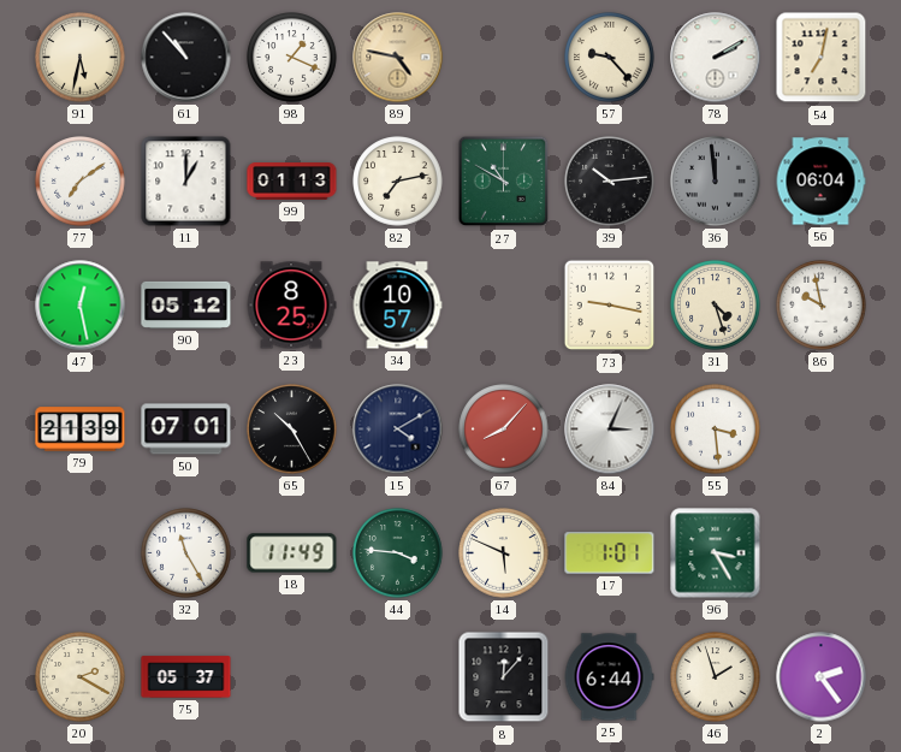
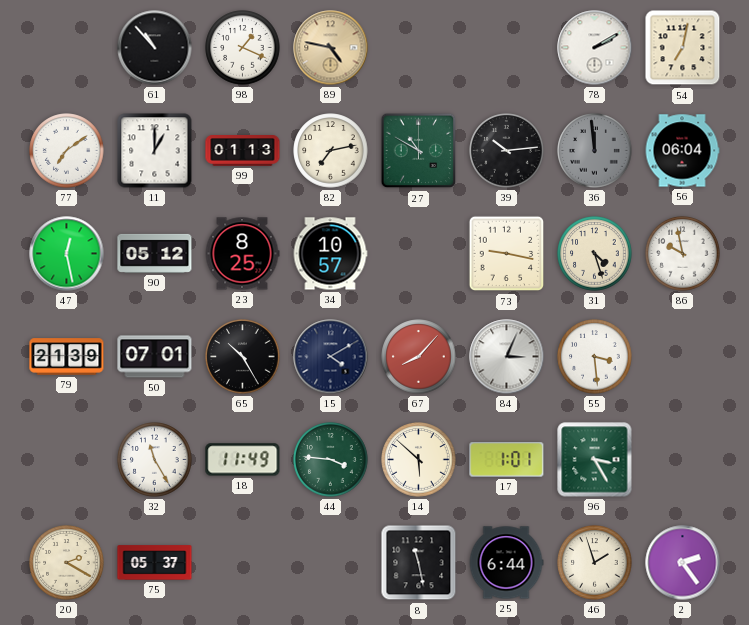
91: 5:32 -> none
57: 9:23 -> none
14: 5:49 -> 5:52
8: 12:07 -> 11:28
